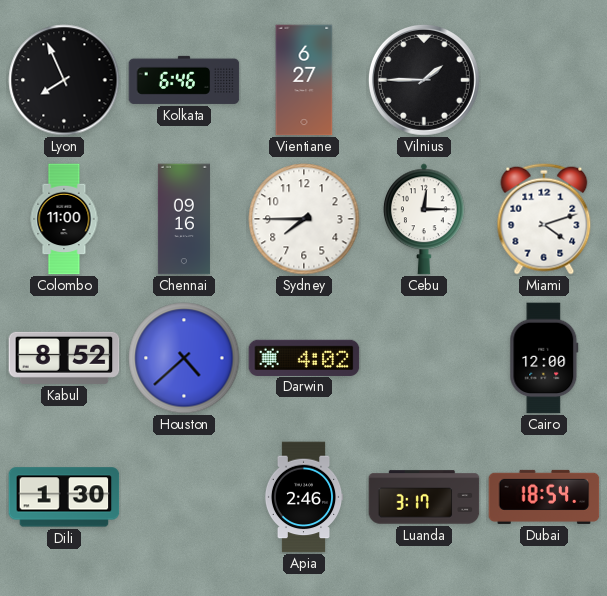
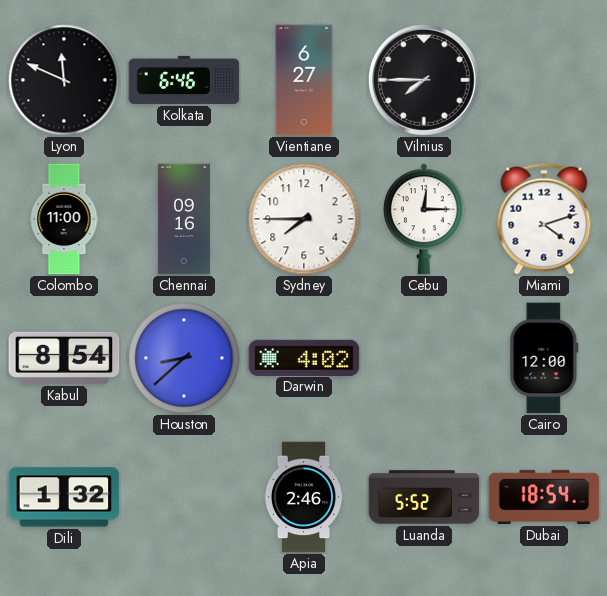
Lyon: 7:56 -> 11:49
Vilnius: 1:45 -> 7:45
Kabul: 8:52 -> 8:54
Houston: 4:38 -> 8:38
Dili: 1:30 -> 1:32
Luanda: 3:17 -> 5:52
